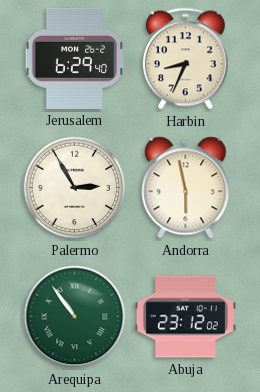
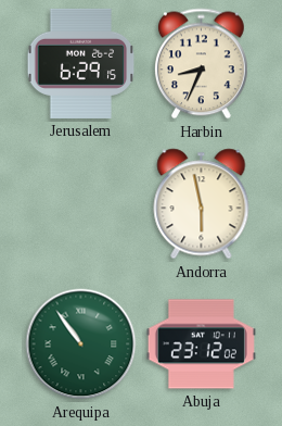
Jerusalem: 6:29:40 -> 6:29:15
Palermo: 2:55 -> none
